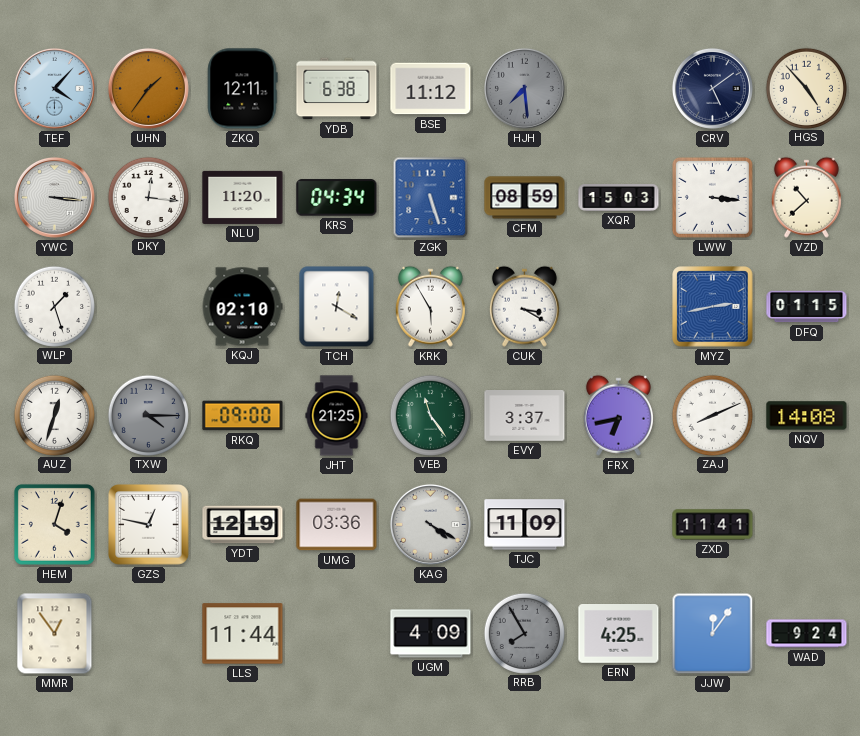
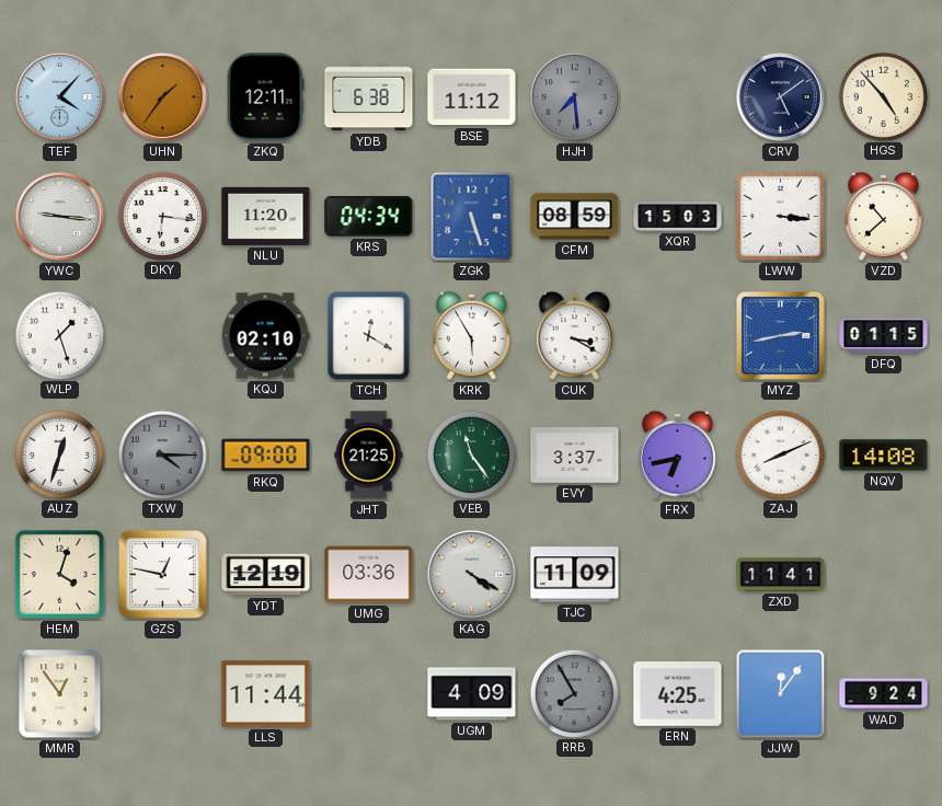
YWC: 3:16 -> 9:16
DKY: 12:16 -> 6:16
